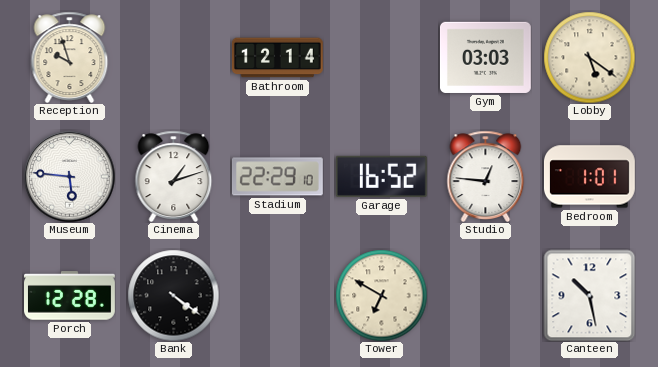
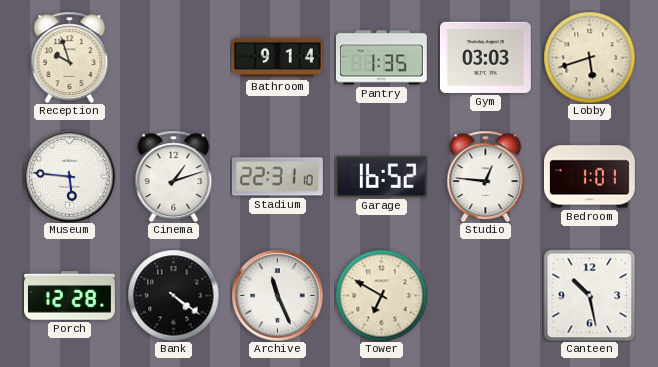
Bathroom: 12:14 -> 9:14
Pantry: none -> 1:35
Lobby: 5:21 -> 5:42
Stadium: 22:29 -> 22:31
Archive: none -> 11:26
